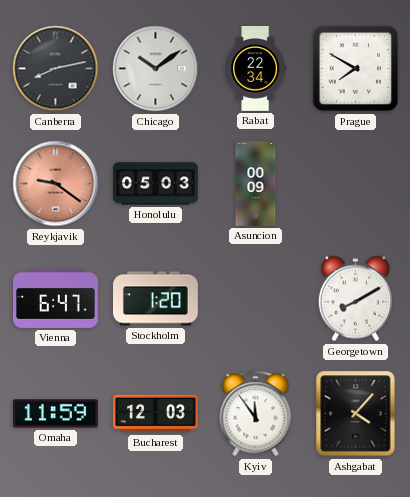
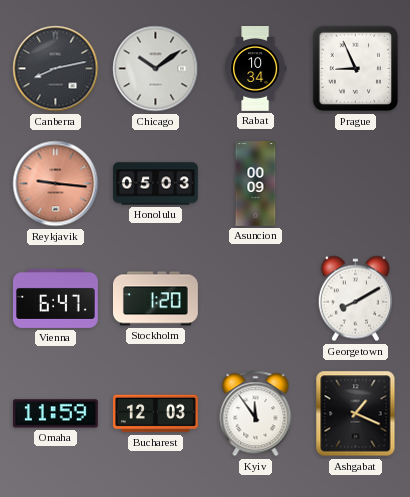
Rabat: 22:34 -> 10:34
Prague: 7:50 -> 8:56
Reykjavik: 9:21 -> 9:16
Ashgabat: 4:07 -> 1:19
